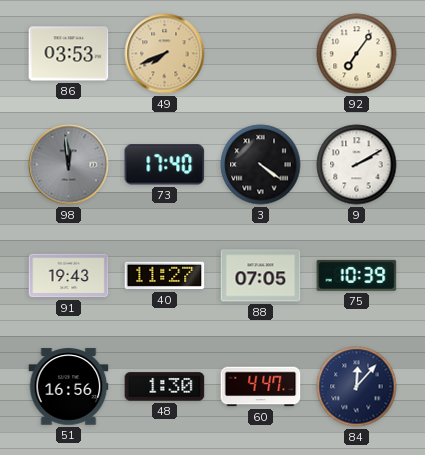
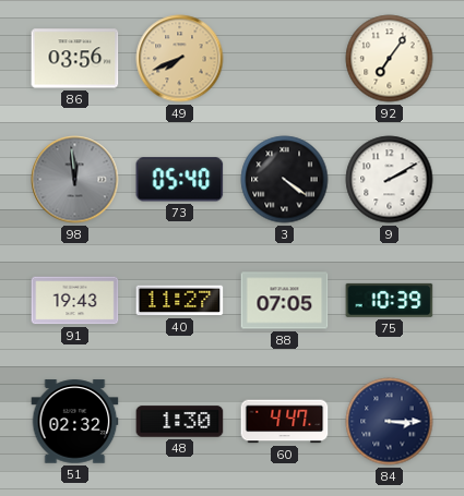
86: 03:53 -> 03:56
73: 17:40 -> 05:40
51: 16:56 -> 02:32
84: 12:07 -> 3:15
